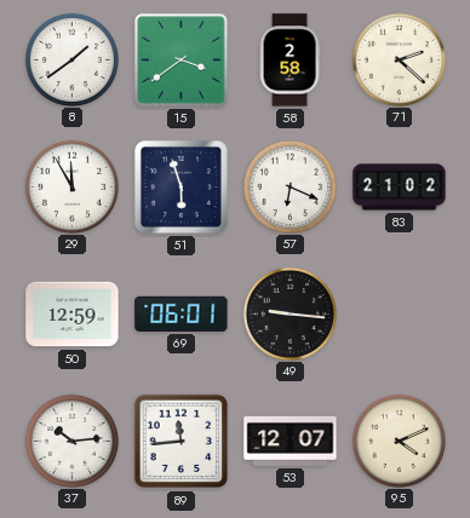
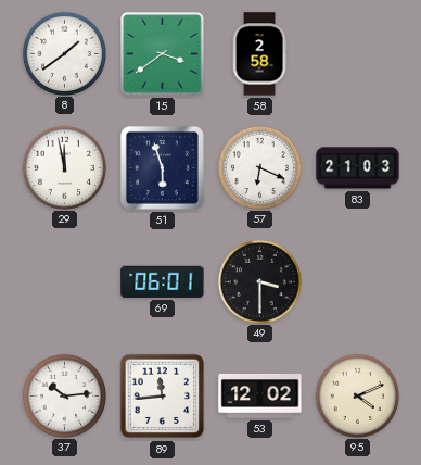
71: 2:22 -> none
29: 11:55 -> 11:58
83: 21:02 -> 21:03
50: 12:59 -> none
49: 9:16 -> 3:30
53: 12:07 -> 12:02
